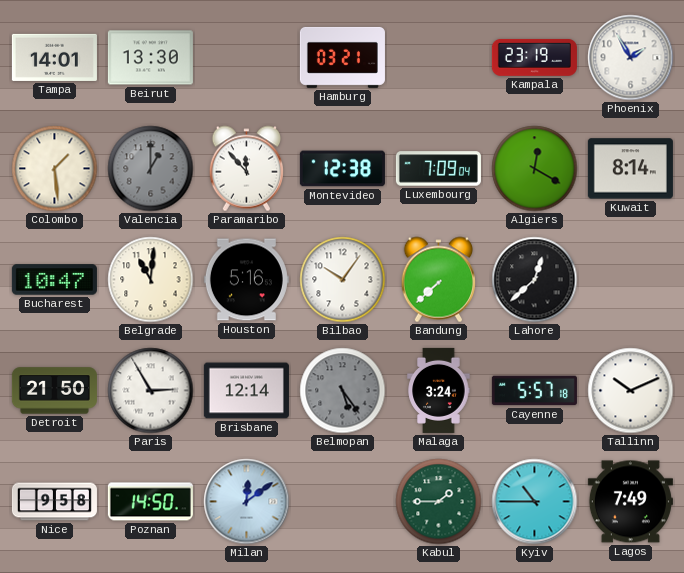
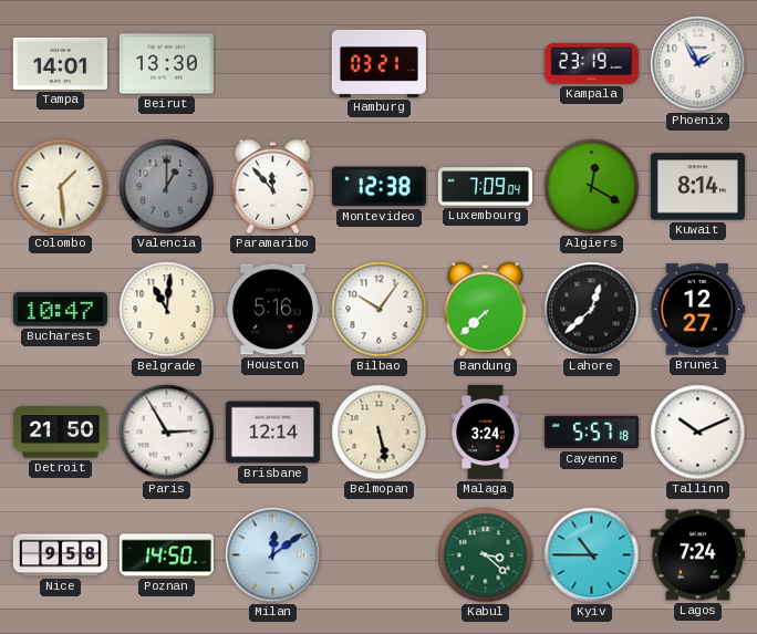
Brunei: none -> 12:27
Belmopan: 5:24 -> 5:28
Belmopan dial: grey -> cream
Kabul: 1:45 -> 3:22
Lagos: 7:49 -> 7:24
